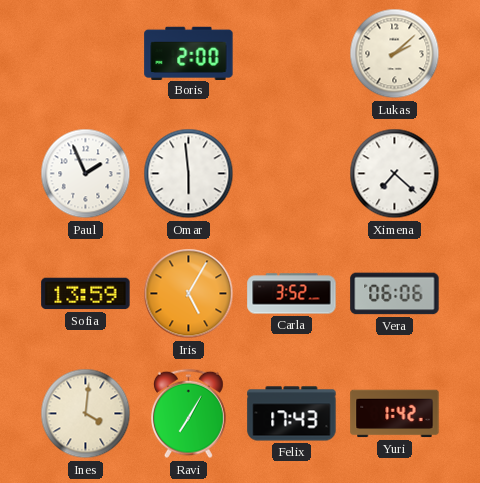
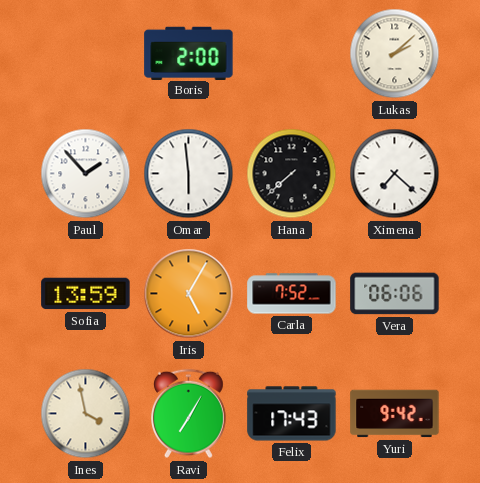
Paul: 1:56 -> 1:53
Hana: none -> 7:38
Carla: 3:52 -> 7:52
Ines: 4:01 -> 3:58
Yuri: 1:42 -> 9:42
